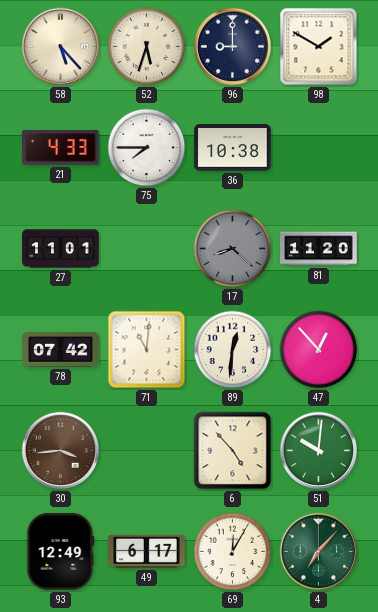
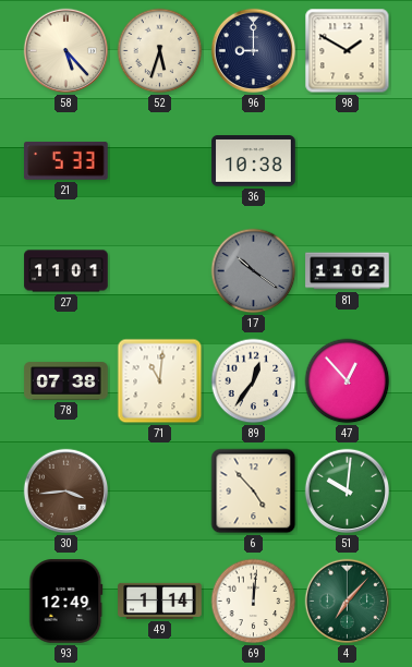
21: 4:33 -> 5:33
75: 7:45 -> none
17: 8:22 -> 10:21
81: 11:20 -> 11:02
78: 07:42 -> 07:38
89: 12:31 -> 12:36
49: 6:17 -> 1:14
69: 12:05 -> 12:01
